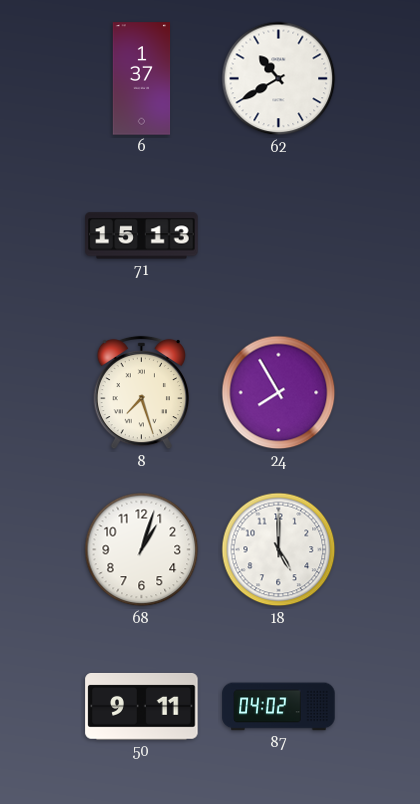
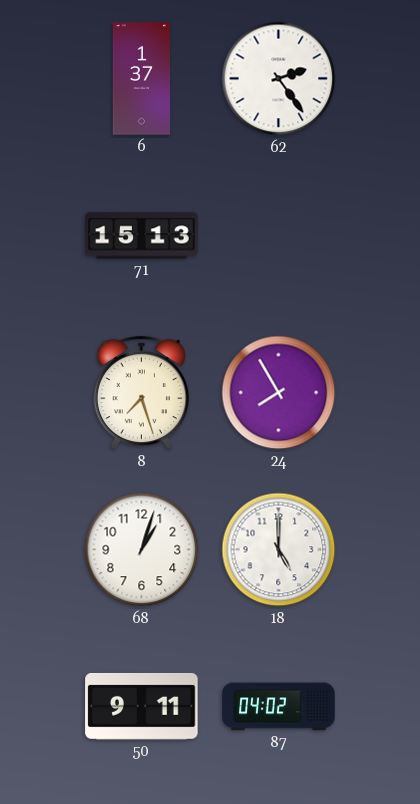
62: 10:40 -> 2:24
